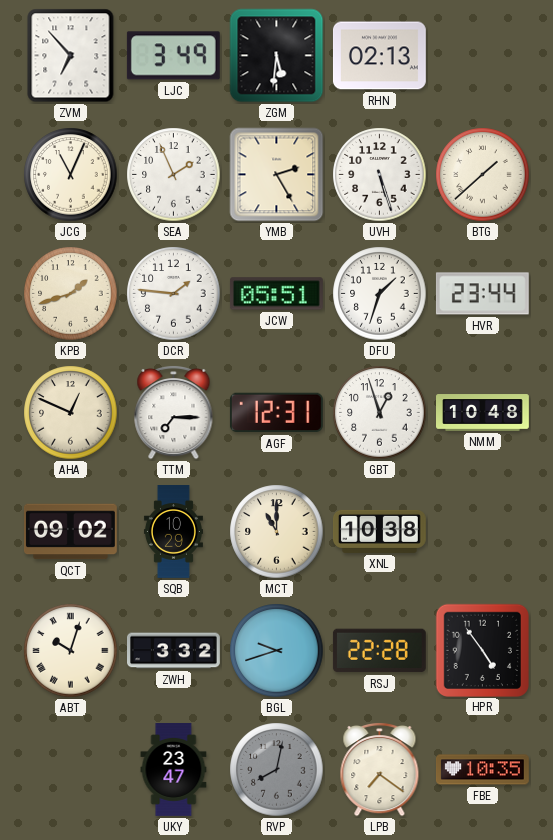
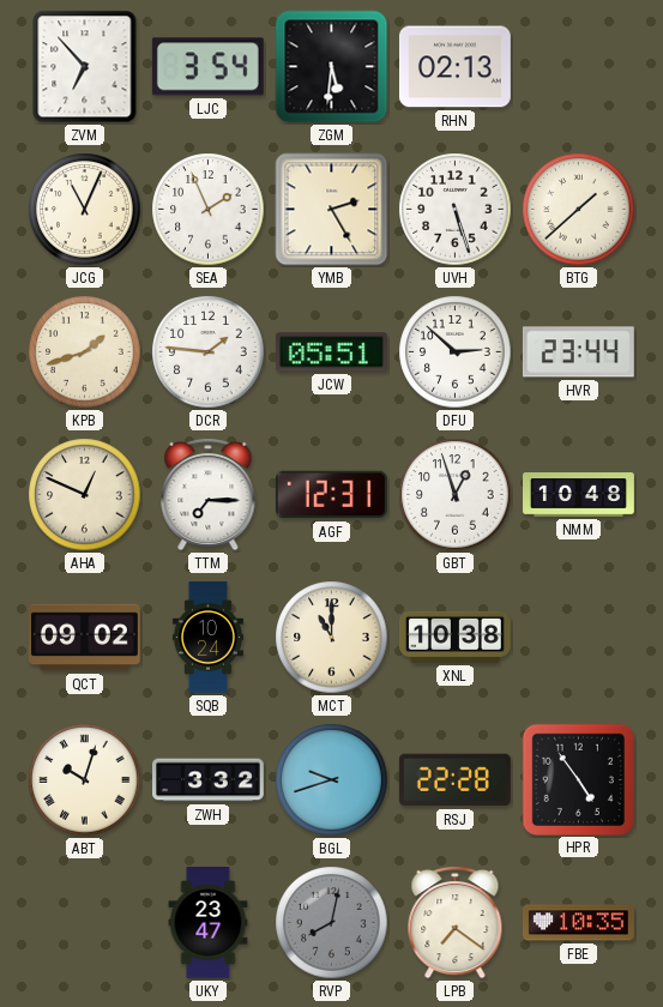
LJC: 3:49 -> 3:54
DFU: 1:33 -> 2:52
SQB: 10:29 -> 10:24
